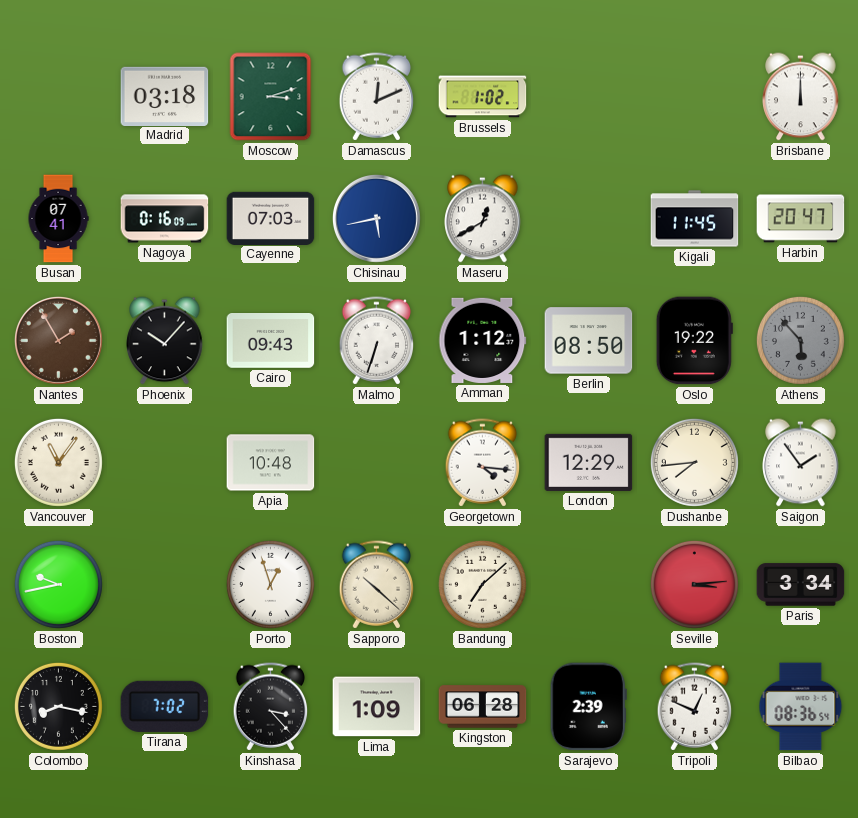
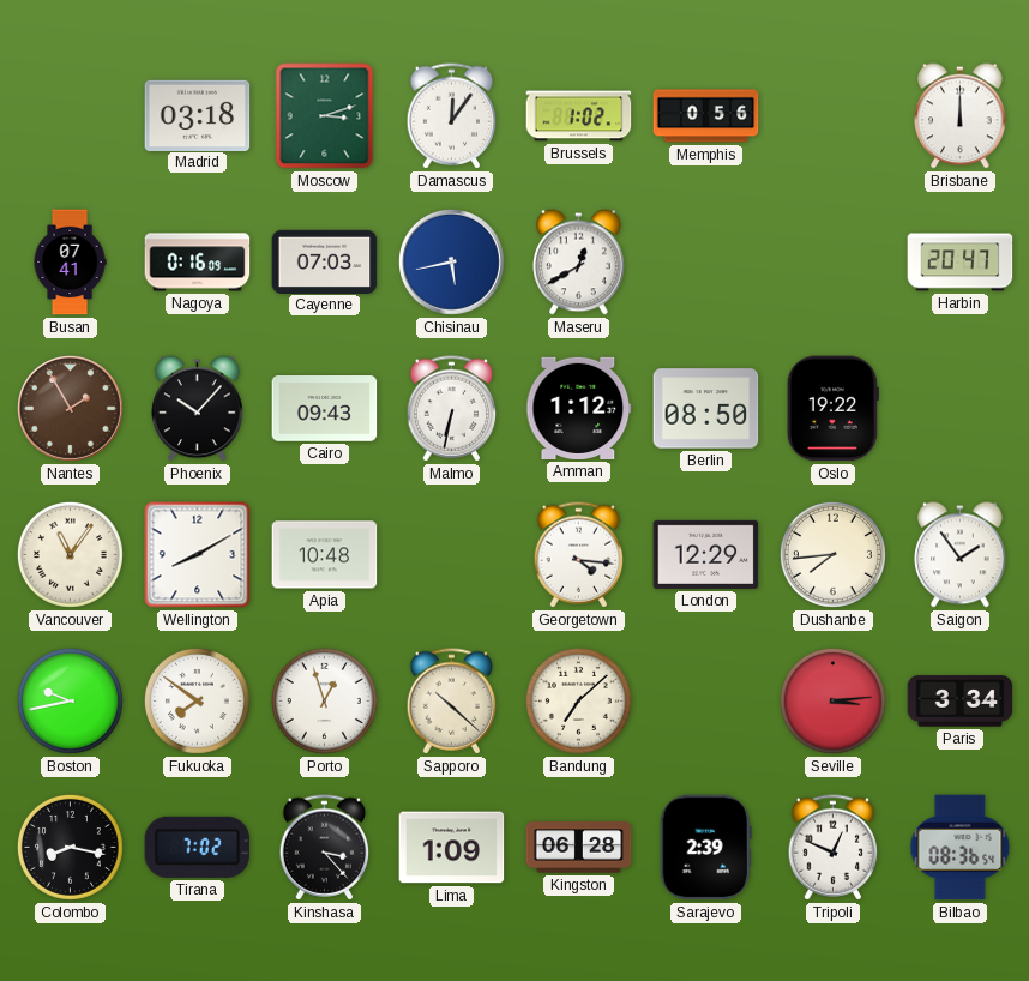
Damascus: 12:11 -> 12:06
Memphis: none -> 0:56
Kigali: 11:45 -> none
Malmo: 6:33 -> 6:32
Athens: 5:53 -> none
Wellington: none -> 8:10
Fukuoka: none -> 7:51
